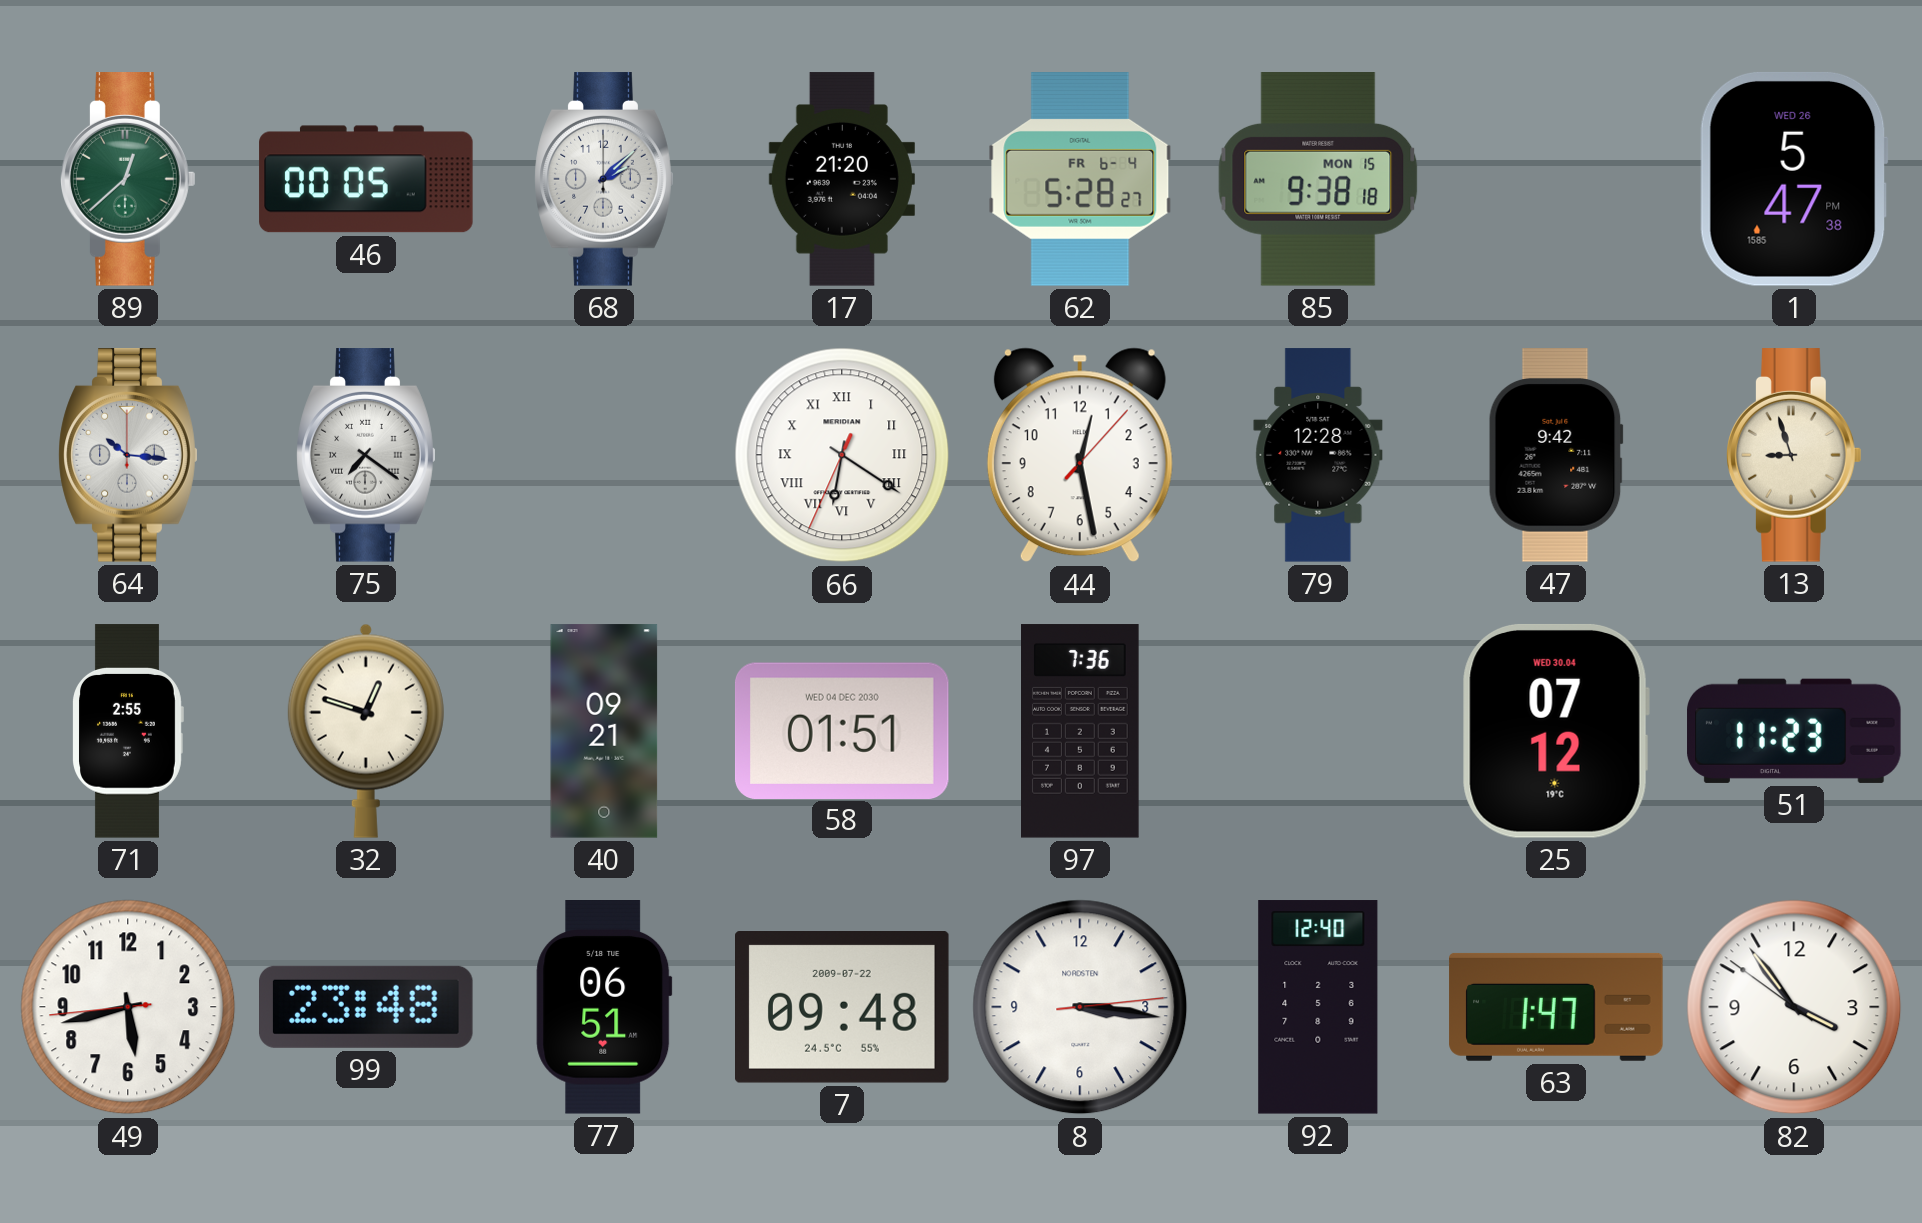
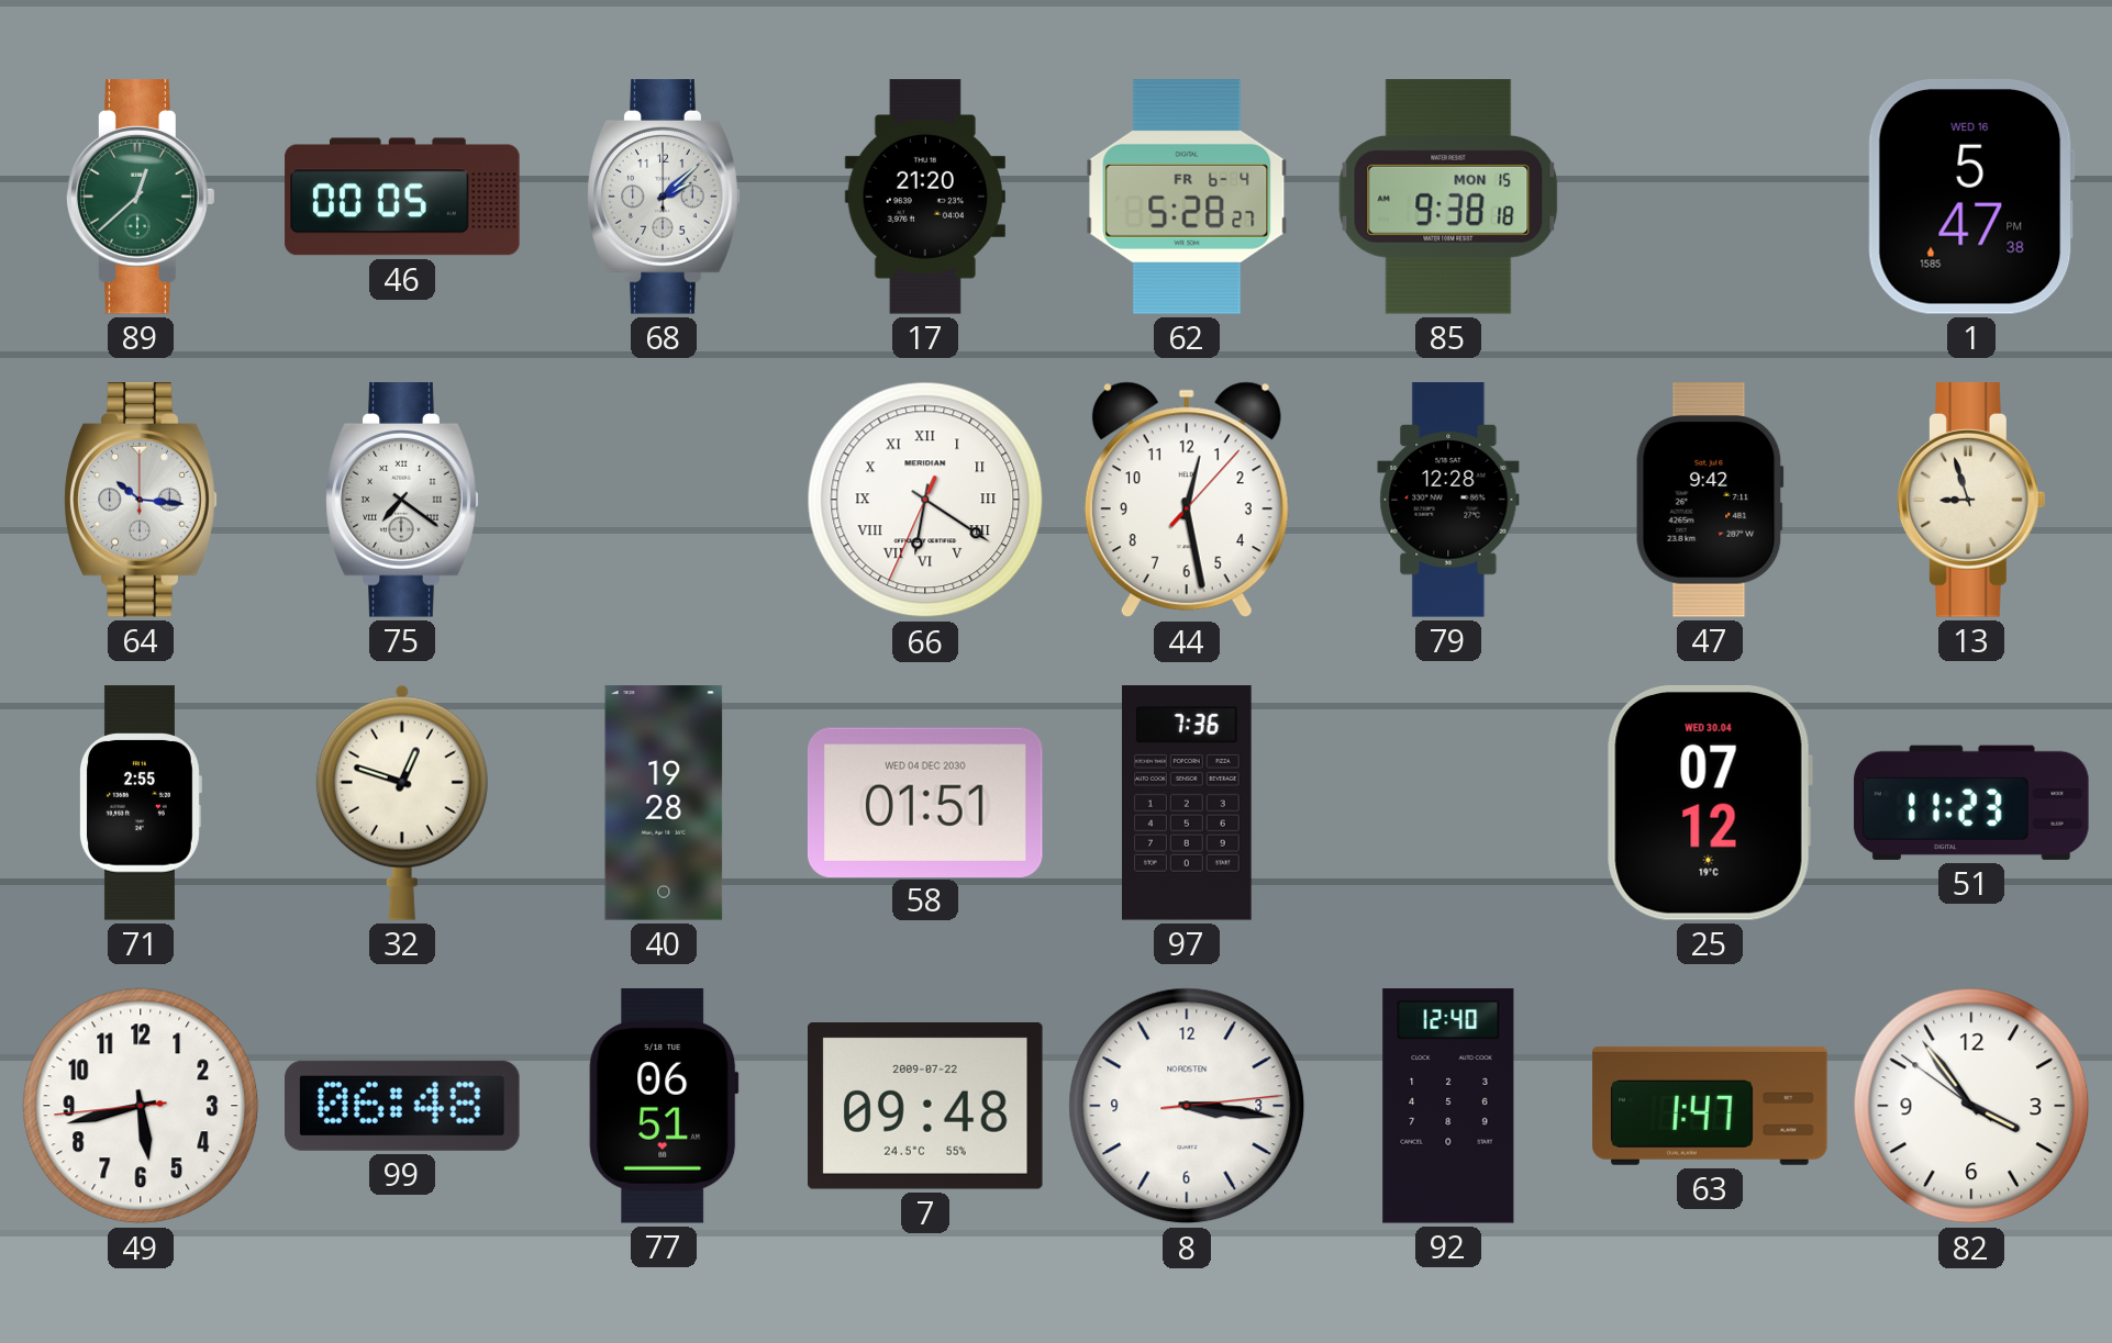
1 date: WED 26 -> WED 16
40: 09:21 -> 19:28
99: 23:48 -> 06:48
